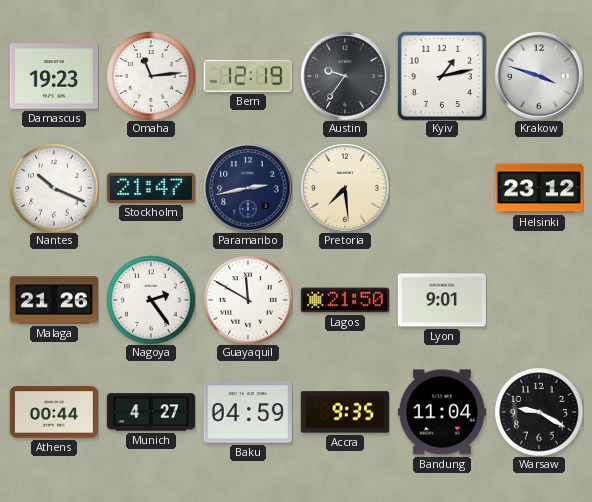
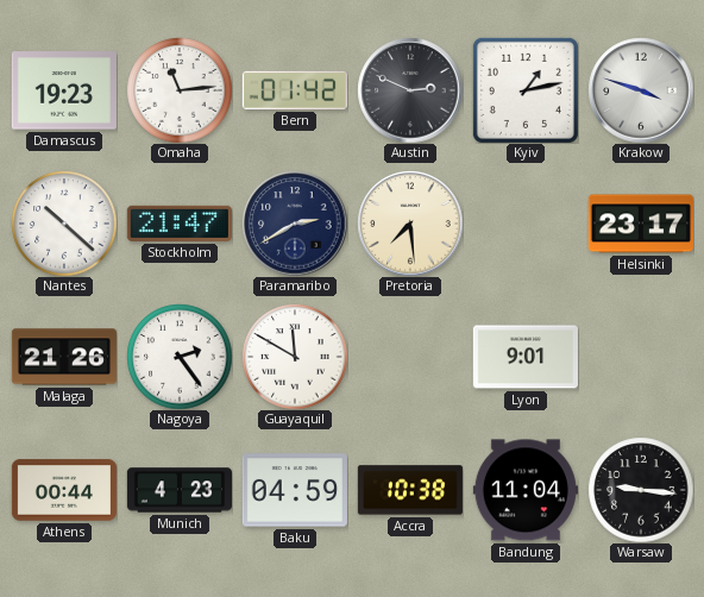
Bern: 12:19 -> 01:42
Austin: 9:36 -> 2:49
Nantes: 10:19 -> 10:22
Paramaribo: 2:43 -> 2:40
Helsinki: 23:12 -> 23:17
Lagos: 21:50 -> none
Munich: 4:27 -> 4:23
Accra: 9:35 -> 10:38
Warsaw: 9:20 -> 9:16
